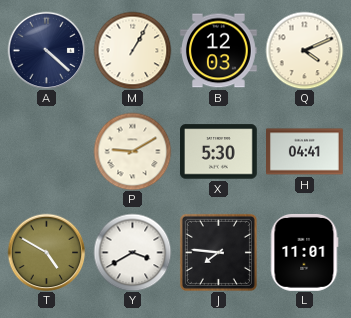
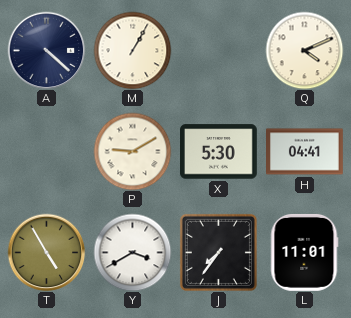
B: 12:03 -> none
T: 4:50 -> 4:55
J: 7:46 -> 7:36
